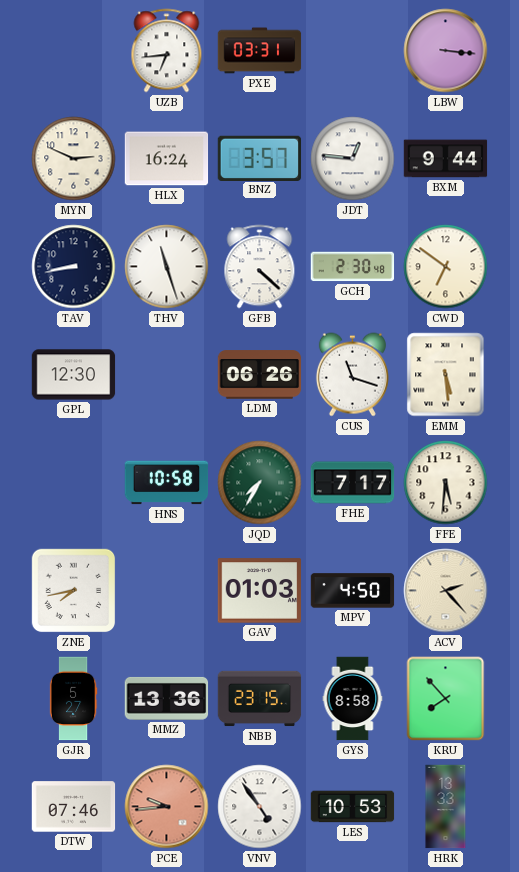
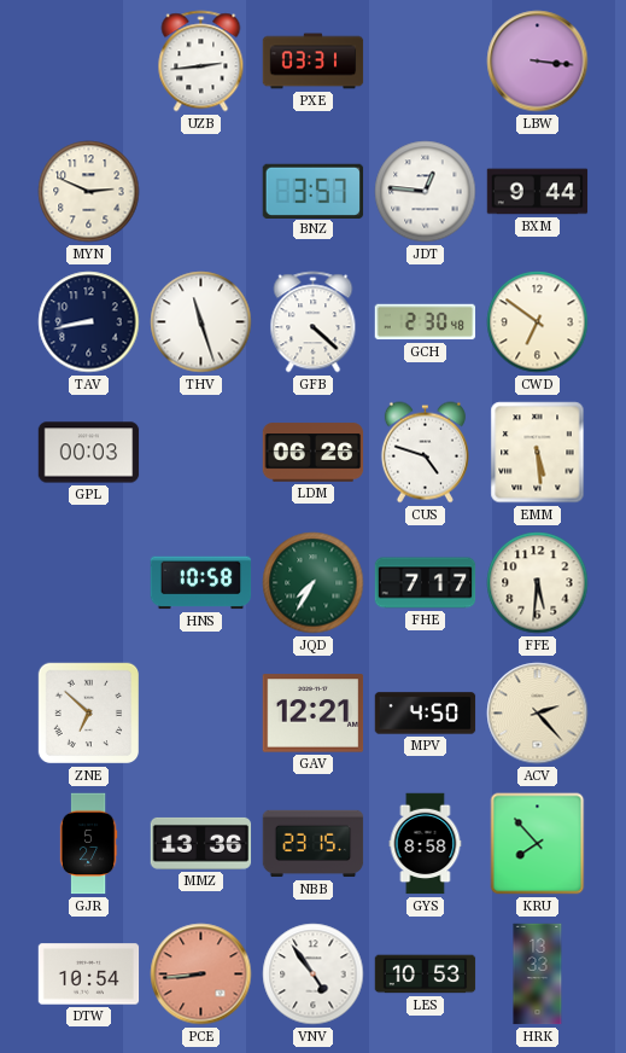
UZB: 6:44 -> 2:44
HLX: 16:24 -> none
GPL: 12:30 -> 00:03
CUS: 11:18 -> 4:48
ZNE: 7:43 -> 6:52
GAV: 01:03 -> 12:21
DTW: 07:46 -> 10:54
PCE: 9:44 -> 8:44
